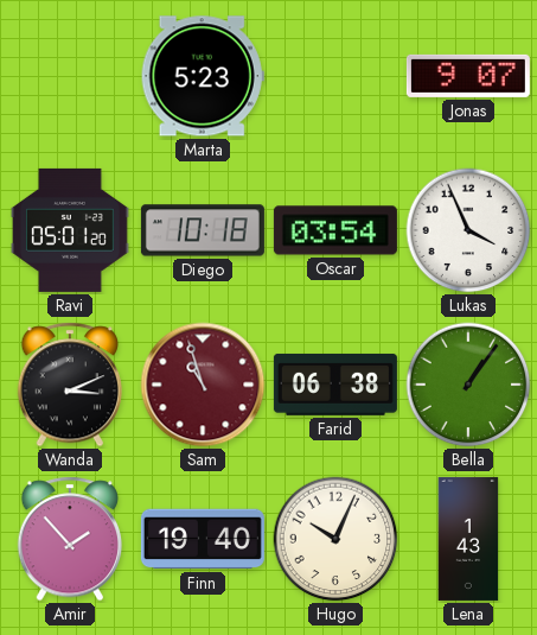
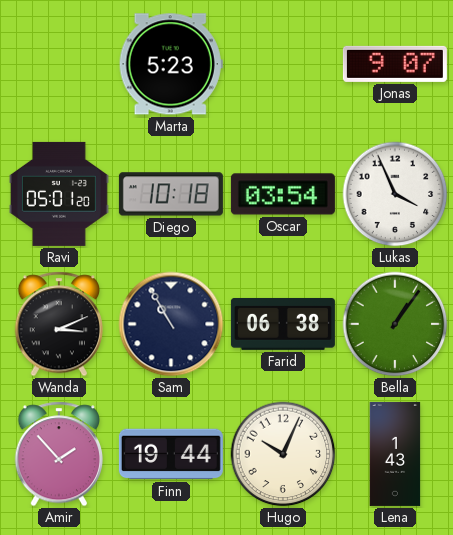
Sam: 10:57 -> 10:55
Sam dial: burgundy -> navy
Finn: 19:40 -> 19:44
